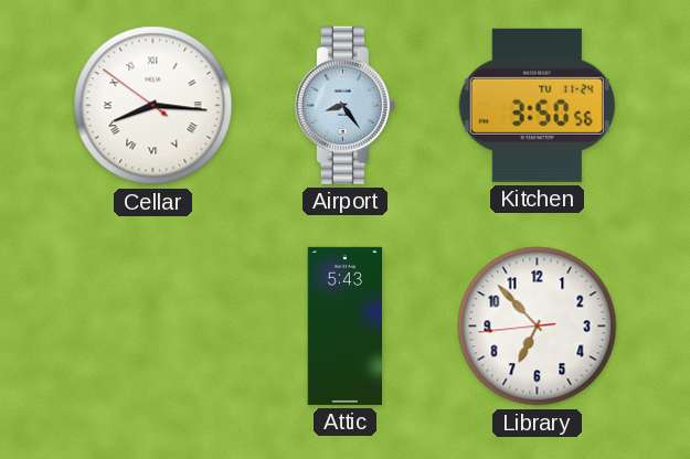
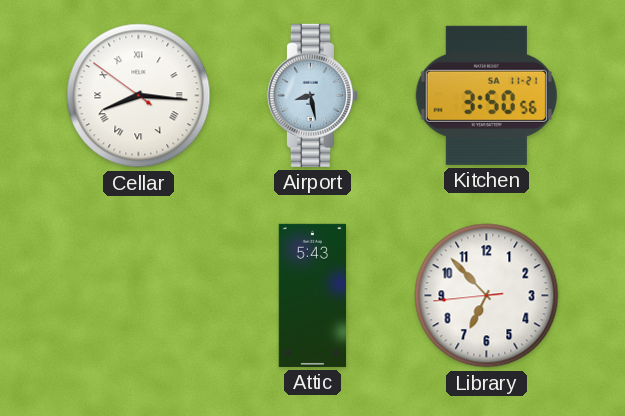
Airport: 8:24 -> 8:28
Kitchen date: TU 11-24 -> SA 11-21
